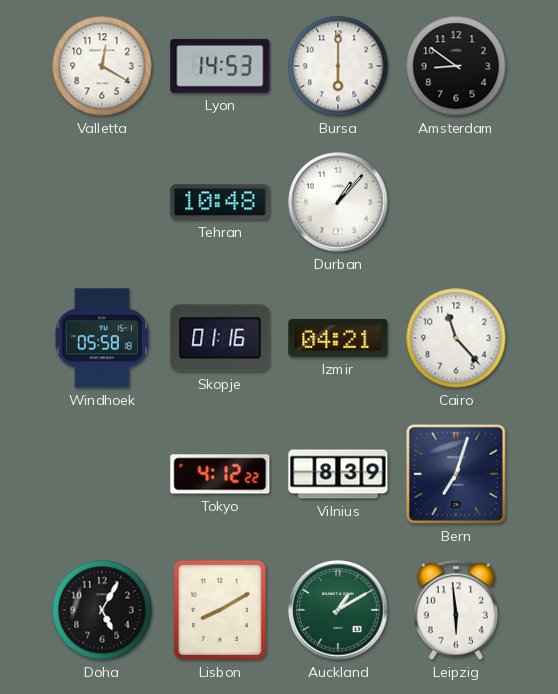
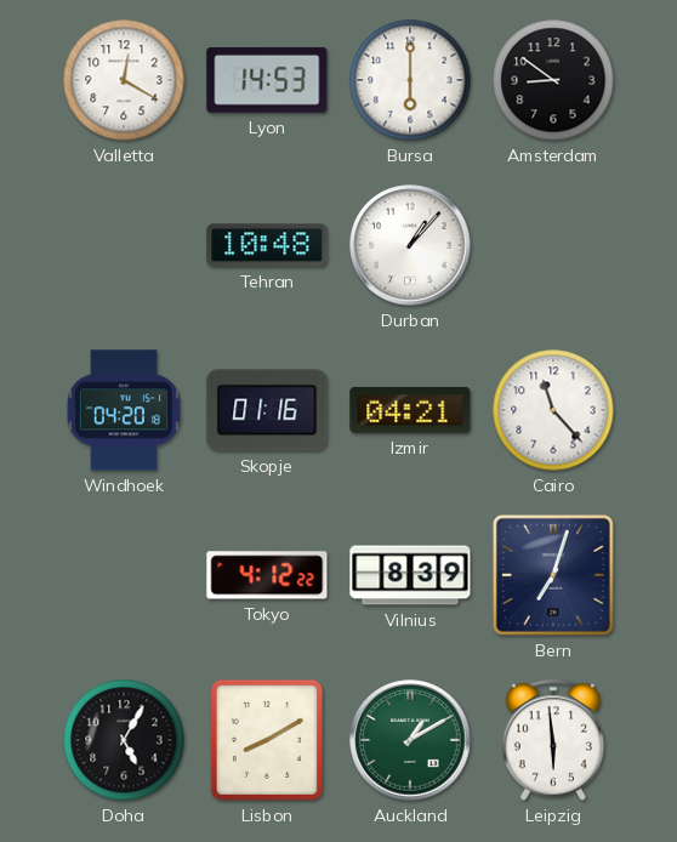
Windhoek: 05:58 -> 04:20
